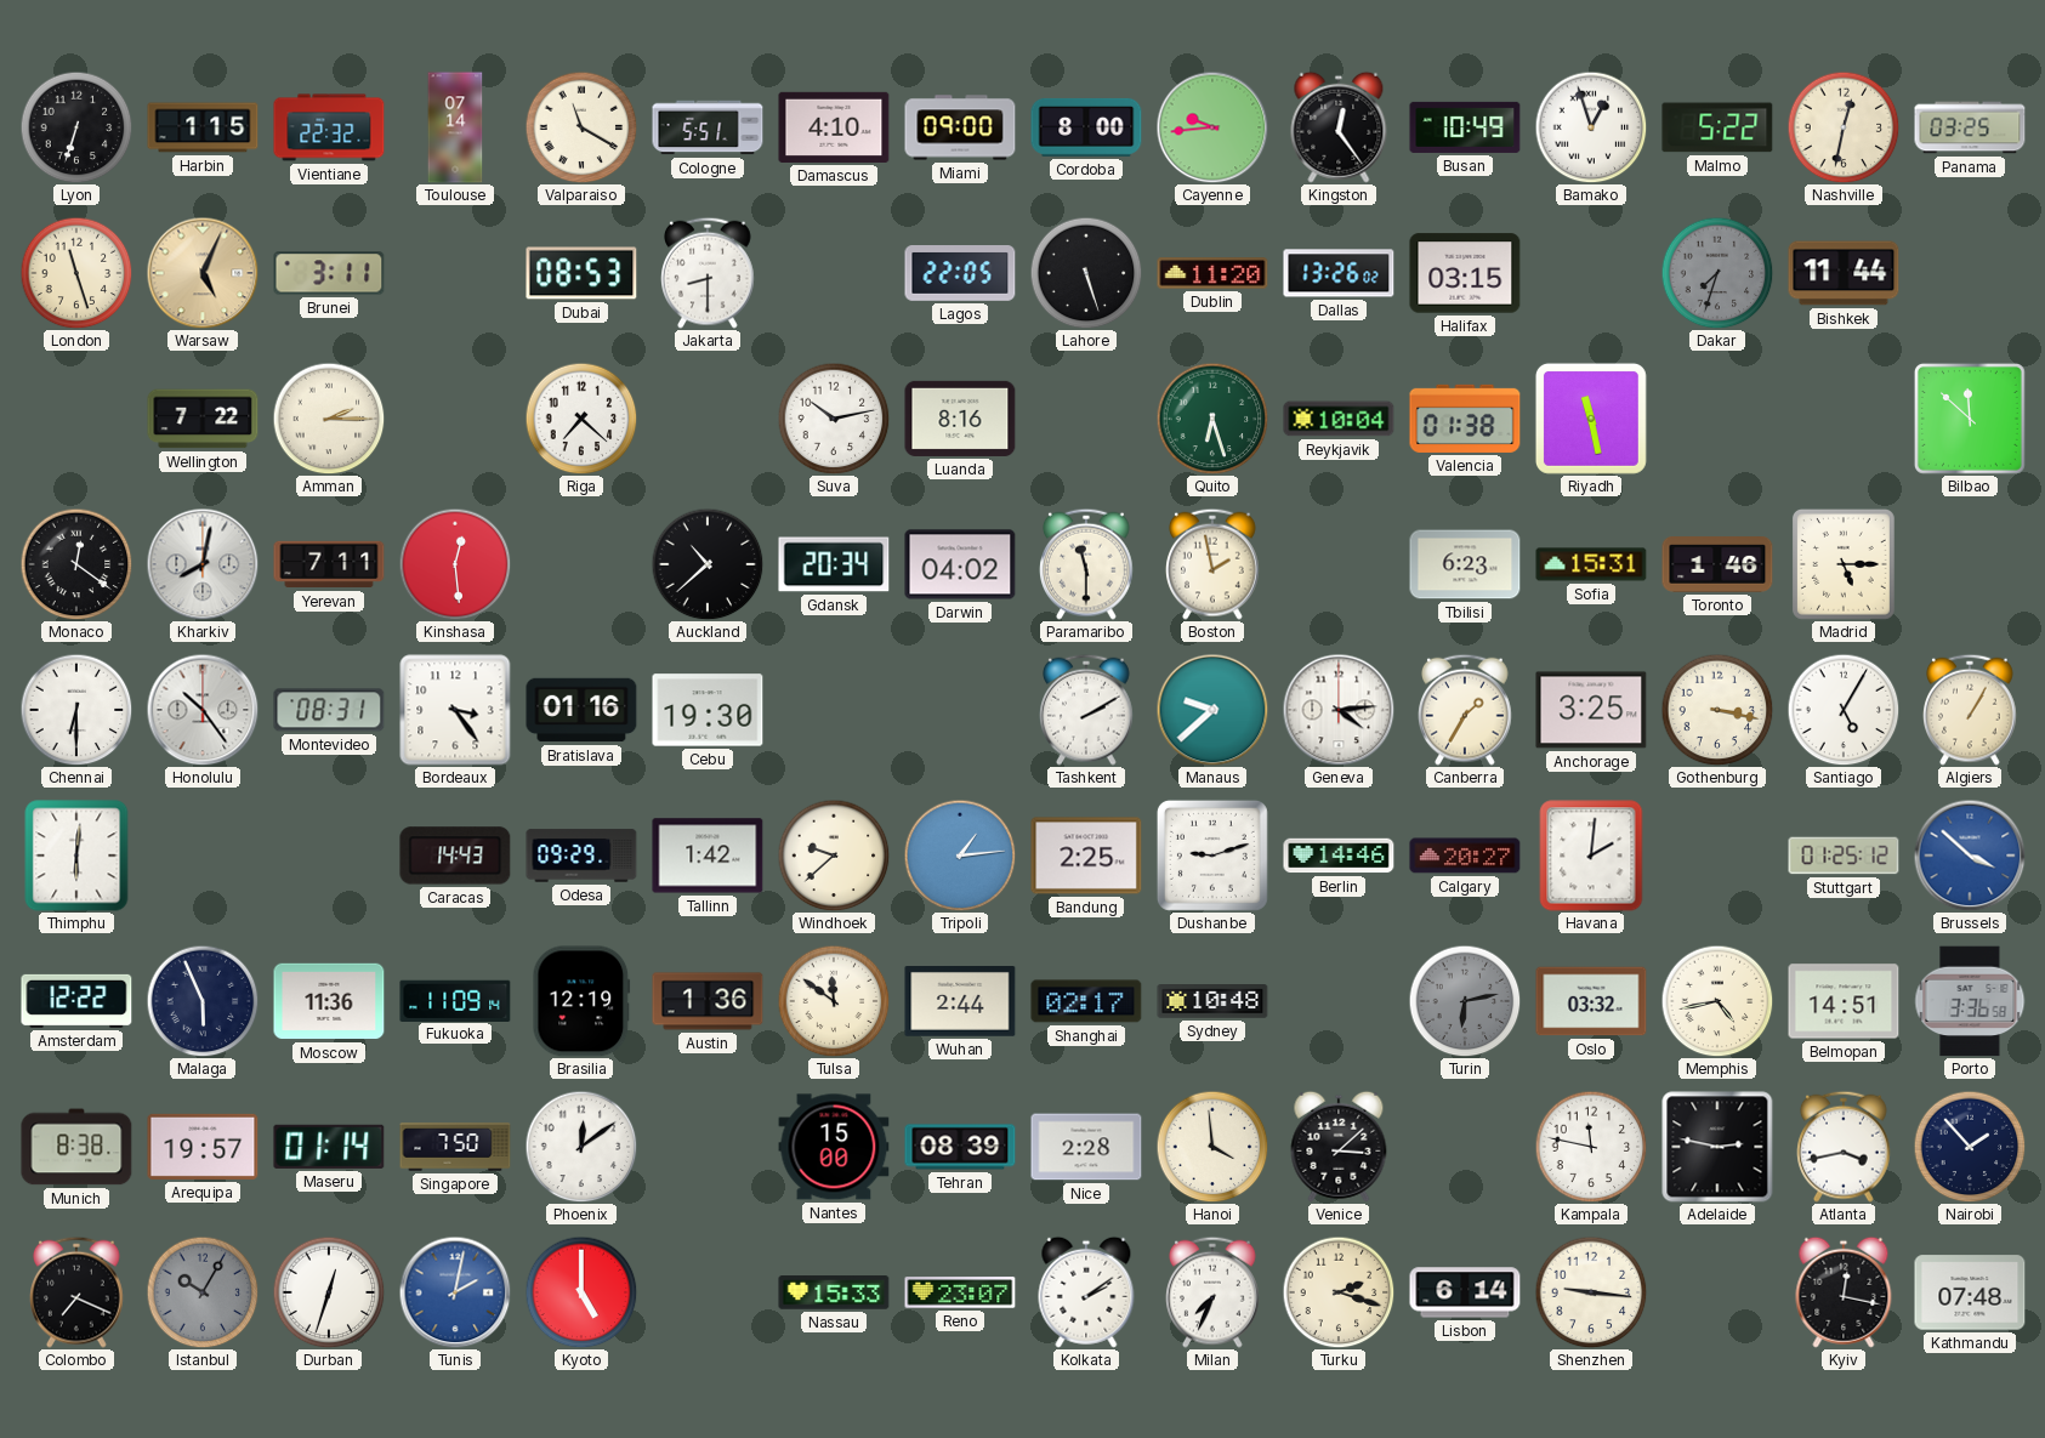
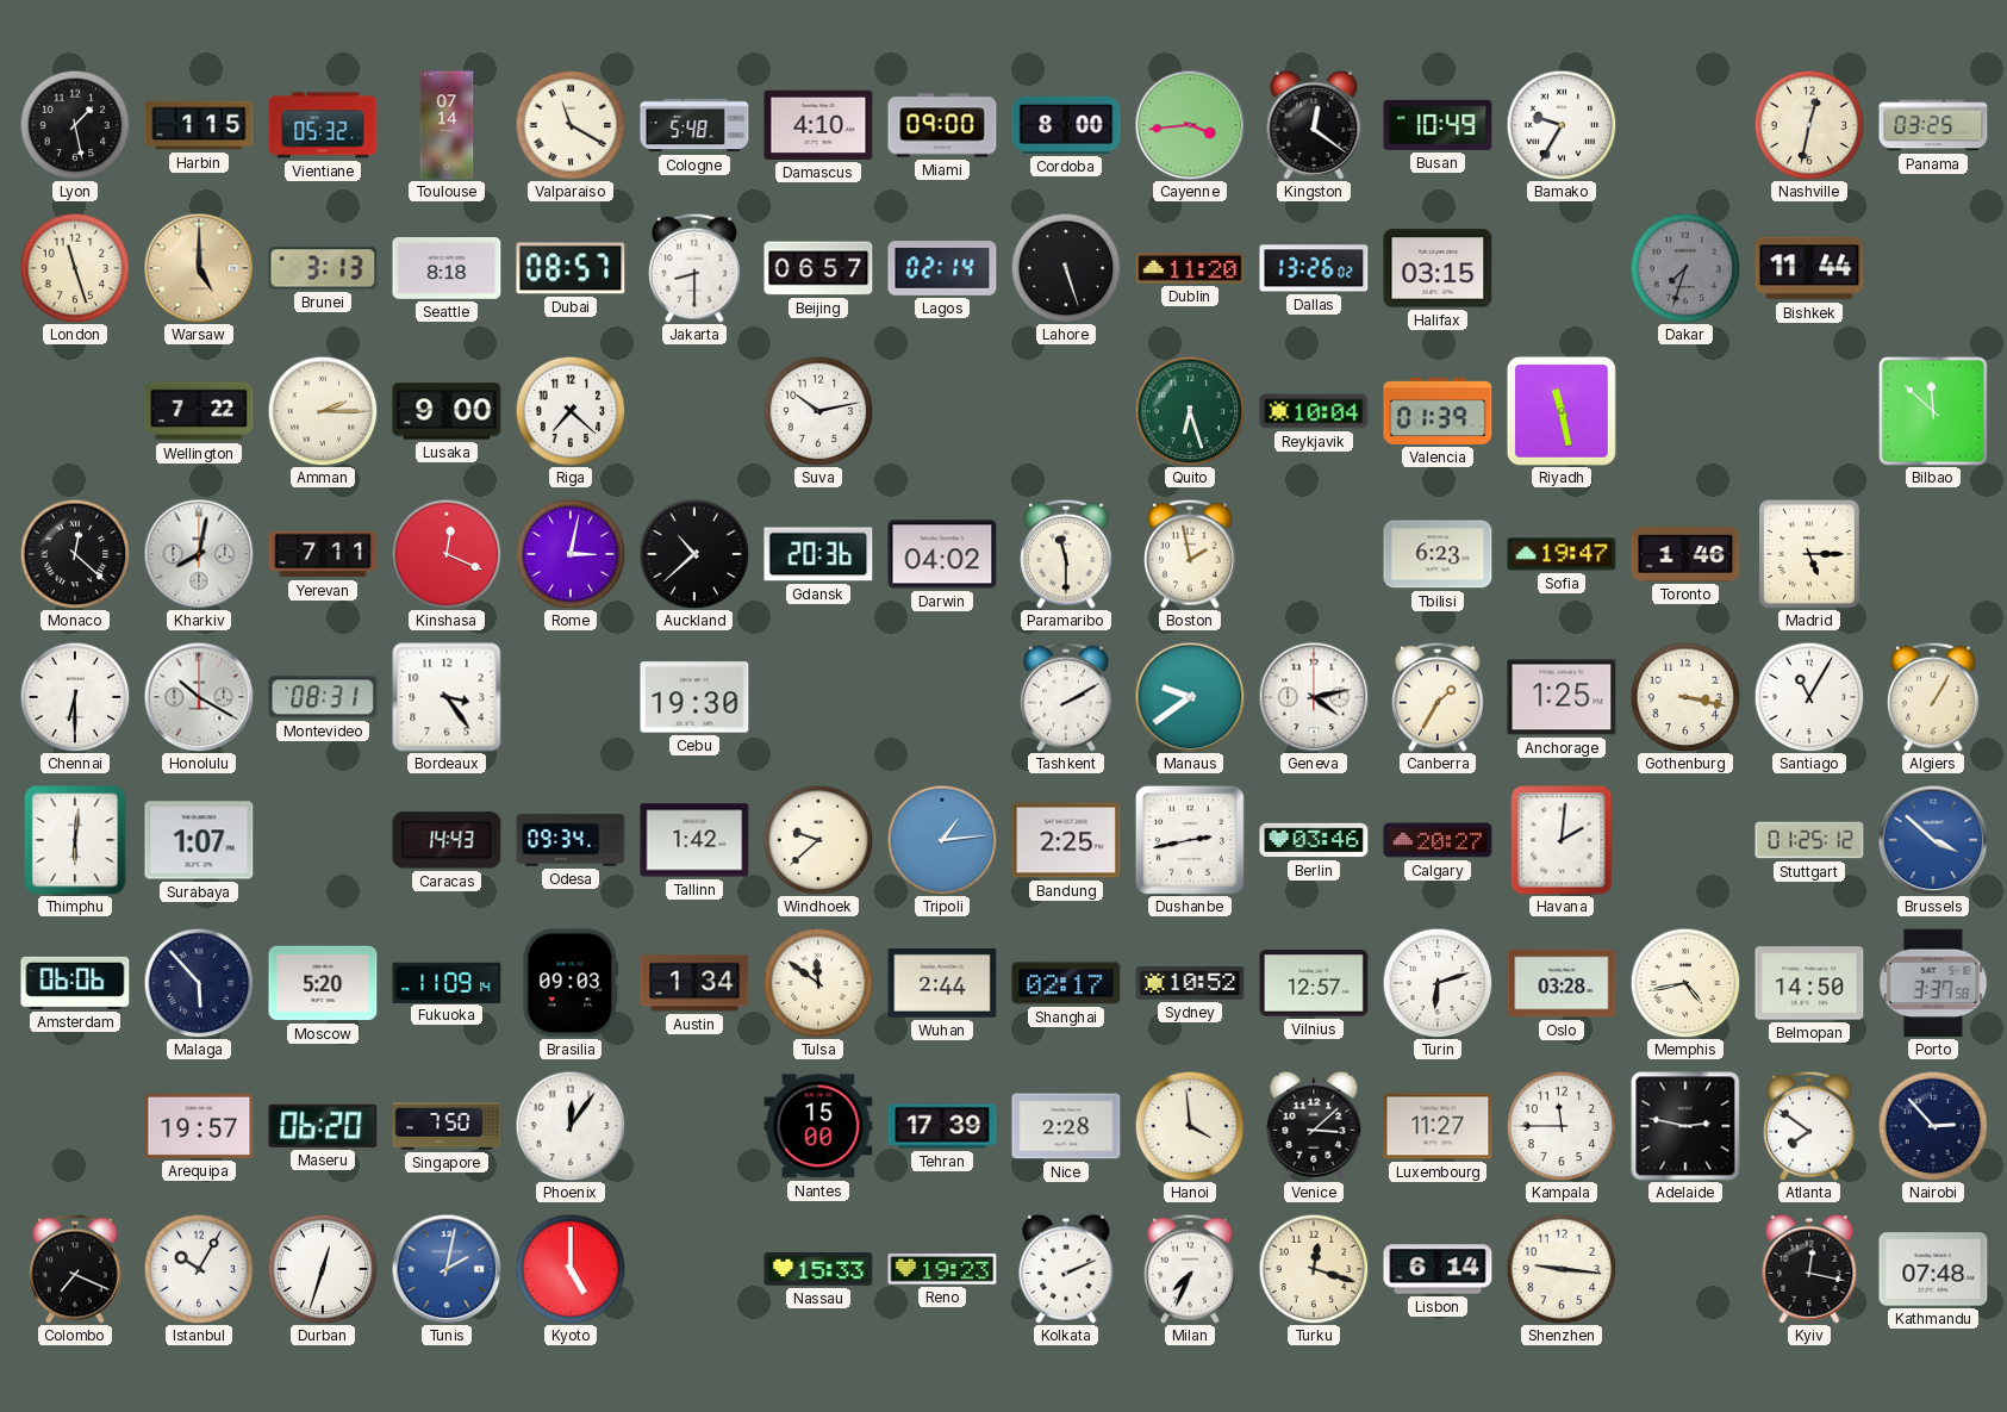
Lyon: 6:33 -> 1:28
Vientiane: 22:32 -> 05:32
Cologne: 5:51 -> 5:48
Cayenne: 9:44 -> 3:44
Kingston: 12:24 -> 12:21
Bamako: 12:57 -> 9:35
Malmo: 5:22 -> none
Warsaw: 5:04 -> 5:00
Brunei: 3:11 -> 3:13
Seattle: none -> 8:18
Dubai: 08:53 -> 08:57
Beijing: none -> 06:57
Lagos: 22:05 -> 02:14
Lusaka: none -> 9:00
Luanda: 8:16 -> none
Valencia: 01:38 -> 01:39
Monaco: 12:21 -> 12:22
Kinshasa: 12:29 -> 12:19
Rome: none -> 3:02
Gdansk: 20:34 -> 20:36
Sofia: 15:31 -> 19:47
Honolulu: 10:24 -> 10:20
Bratislava: 01:16 -> none
Manaus: 9:38 -> 9:39
Geneva: 4:14 -> 4:13
Anchorage: 3:25 -> 1:25
Santiago: 5:05 -> 11:05
Surabaya: none -> 1:07
Odesa: 09:29 -> 09:34
Dushanbe: 9:12 -> 2:43
Berlin: 14:46 -> 03:46
Amsterdam: 12:22 -> 06:06
Malaga: 5:56 -> 5:53
Moscow: 11:36 -> 5:20
Brasilia: 12:19 -> 09:03
Austin: 1:36 -> 1:34
Sydney: 10:48 -> 10:52
Vilnius: none -> 12:57
Turin: 6:13 -> 6:12
Turin dial: grey -> white
Oslo: 03:32 -> 03:28
Belmopan: 14:51 -> 14:50
Porto: 3:36 -> 3:37
Munich: 8:38 -> none
Maseru: 01:14 -> 06:20
Phoenix: 12:09 -> 12:06
Tehran: 08:39 -> 17:39
Luxembourg: none -> 11:27
Kampala: 11:47 -> 11:45
Atlanta: 3:43 -> 7:51
Nairobi: 1:53 -> 2:53
Istanbul dial: grey -> white
Reno: 23:07 -> 19:23
Kolkata: 2:09 -> 2:11
Turku: 2:18 -> 12:18
